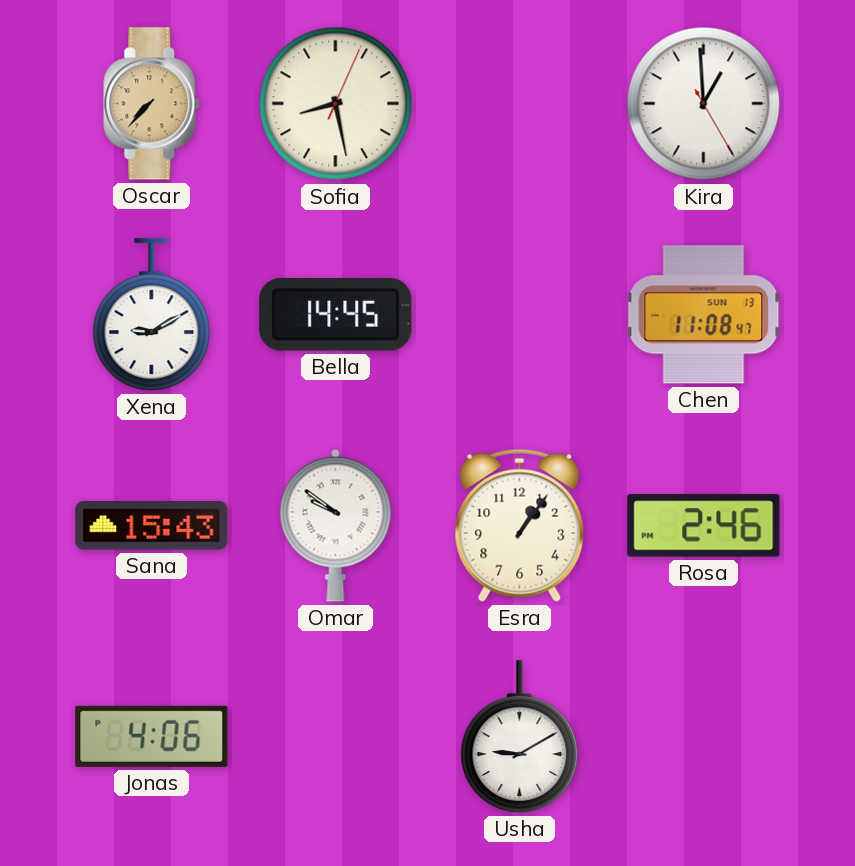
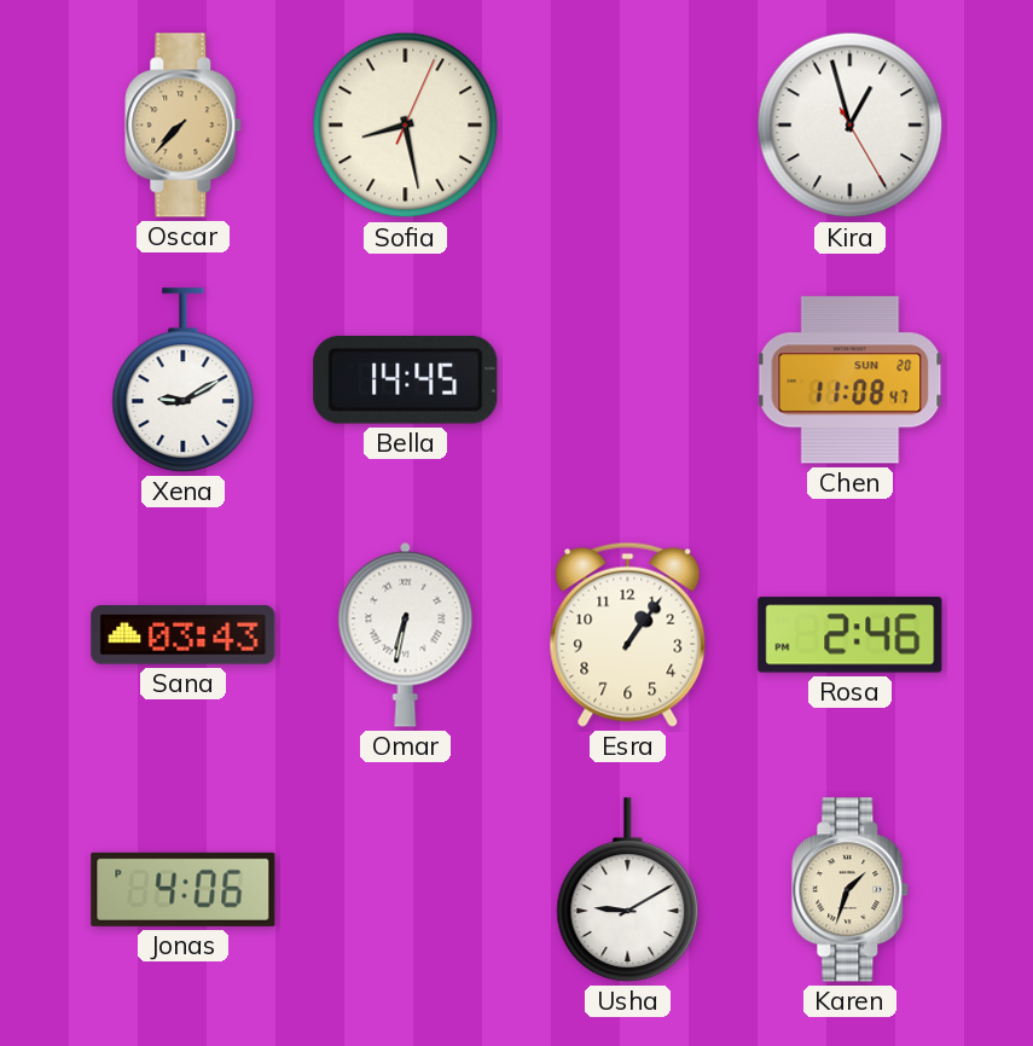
Kira: 12:59 -> 12:57
Chen date: SUN 13 -> SUN 20
Sana: 15:43 -> 03:43
Omar: 9:51 -> 6:32
Karen: none -> 1:33
